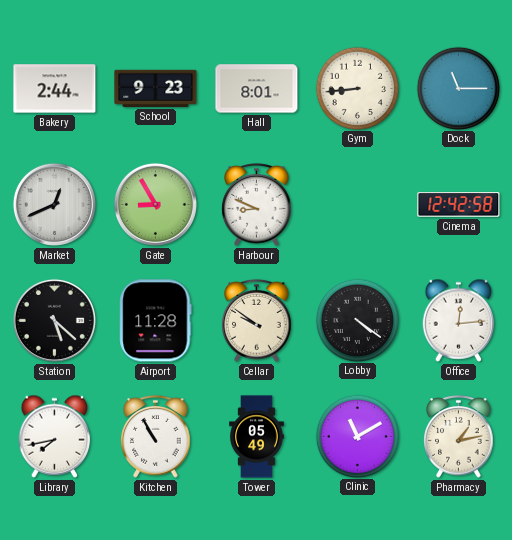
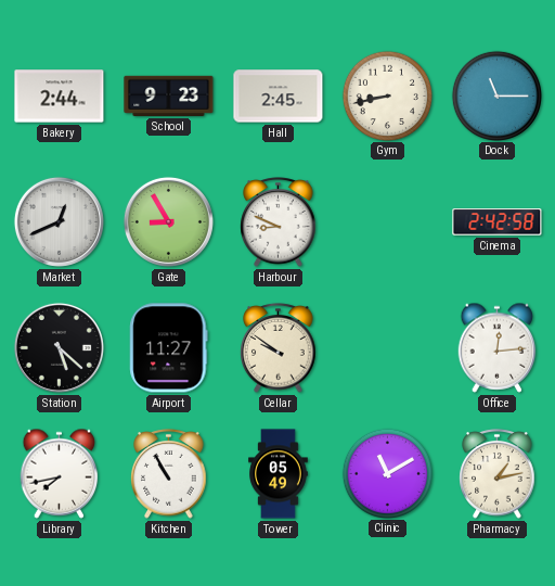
Hall: 8:01 -> 2:45
Gym: 8:44 -> 8:43
Cinema: 12:42 -> 2:42
Airport: 11:28 -> 11:27
Lobby: 4:21 -> none
